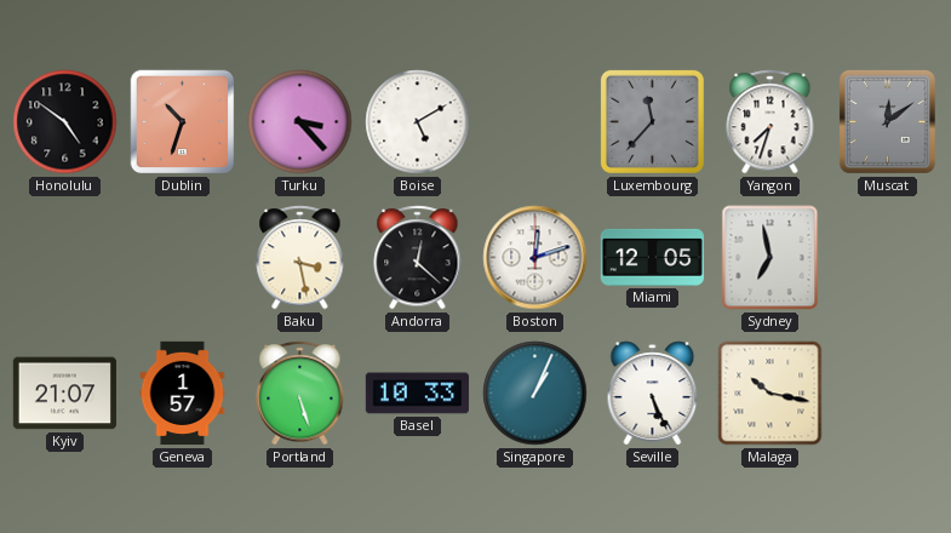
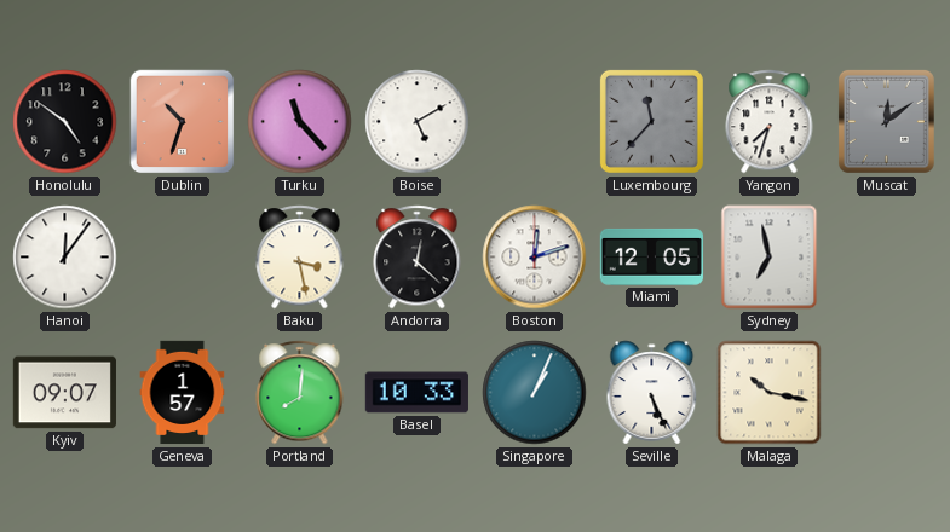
Turku: 3:23 -> 11:23
Hanoi: none -> 12:06
Kyiv: 21:07 -> 09:07
Portland: 5:27 -> 8:01
